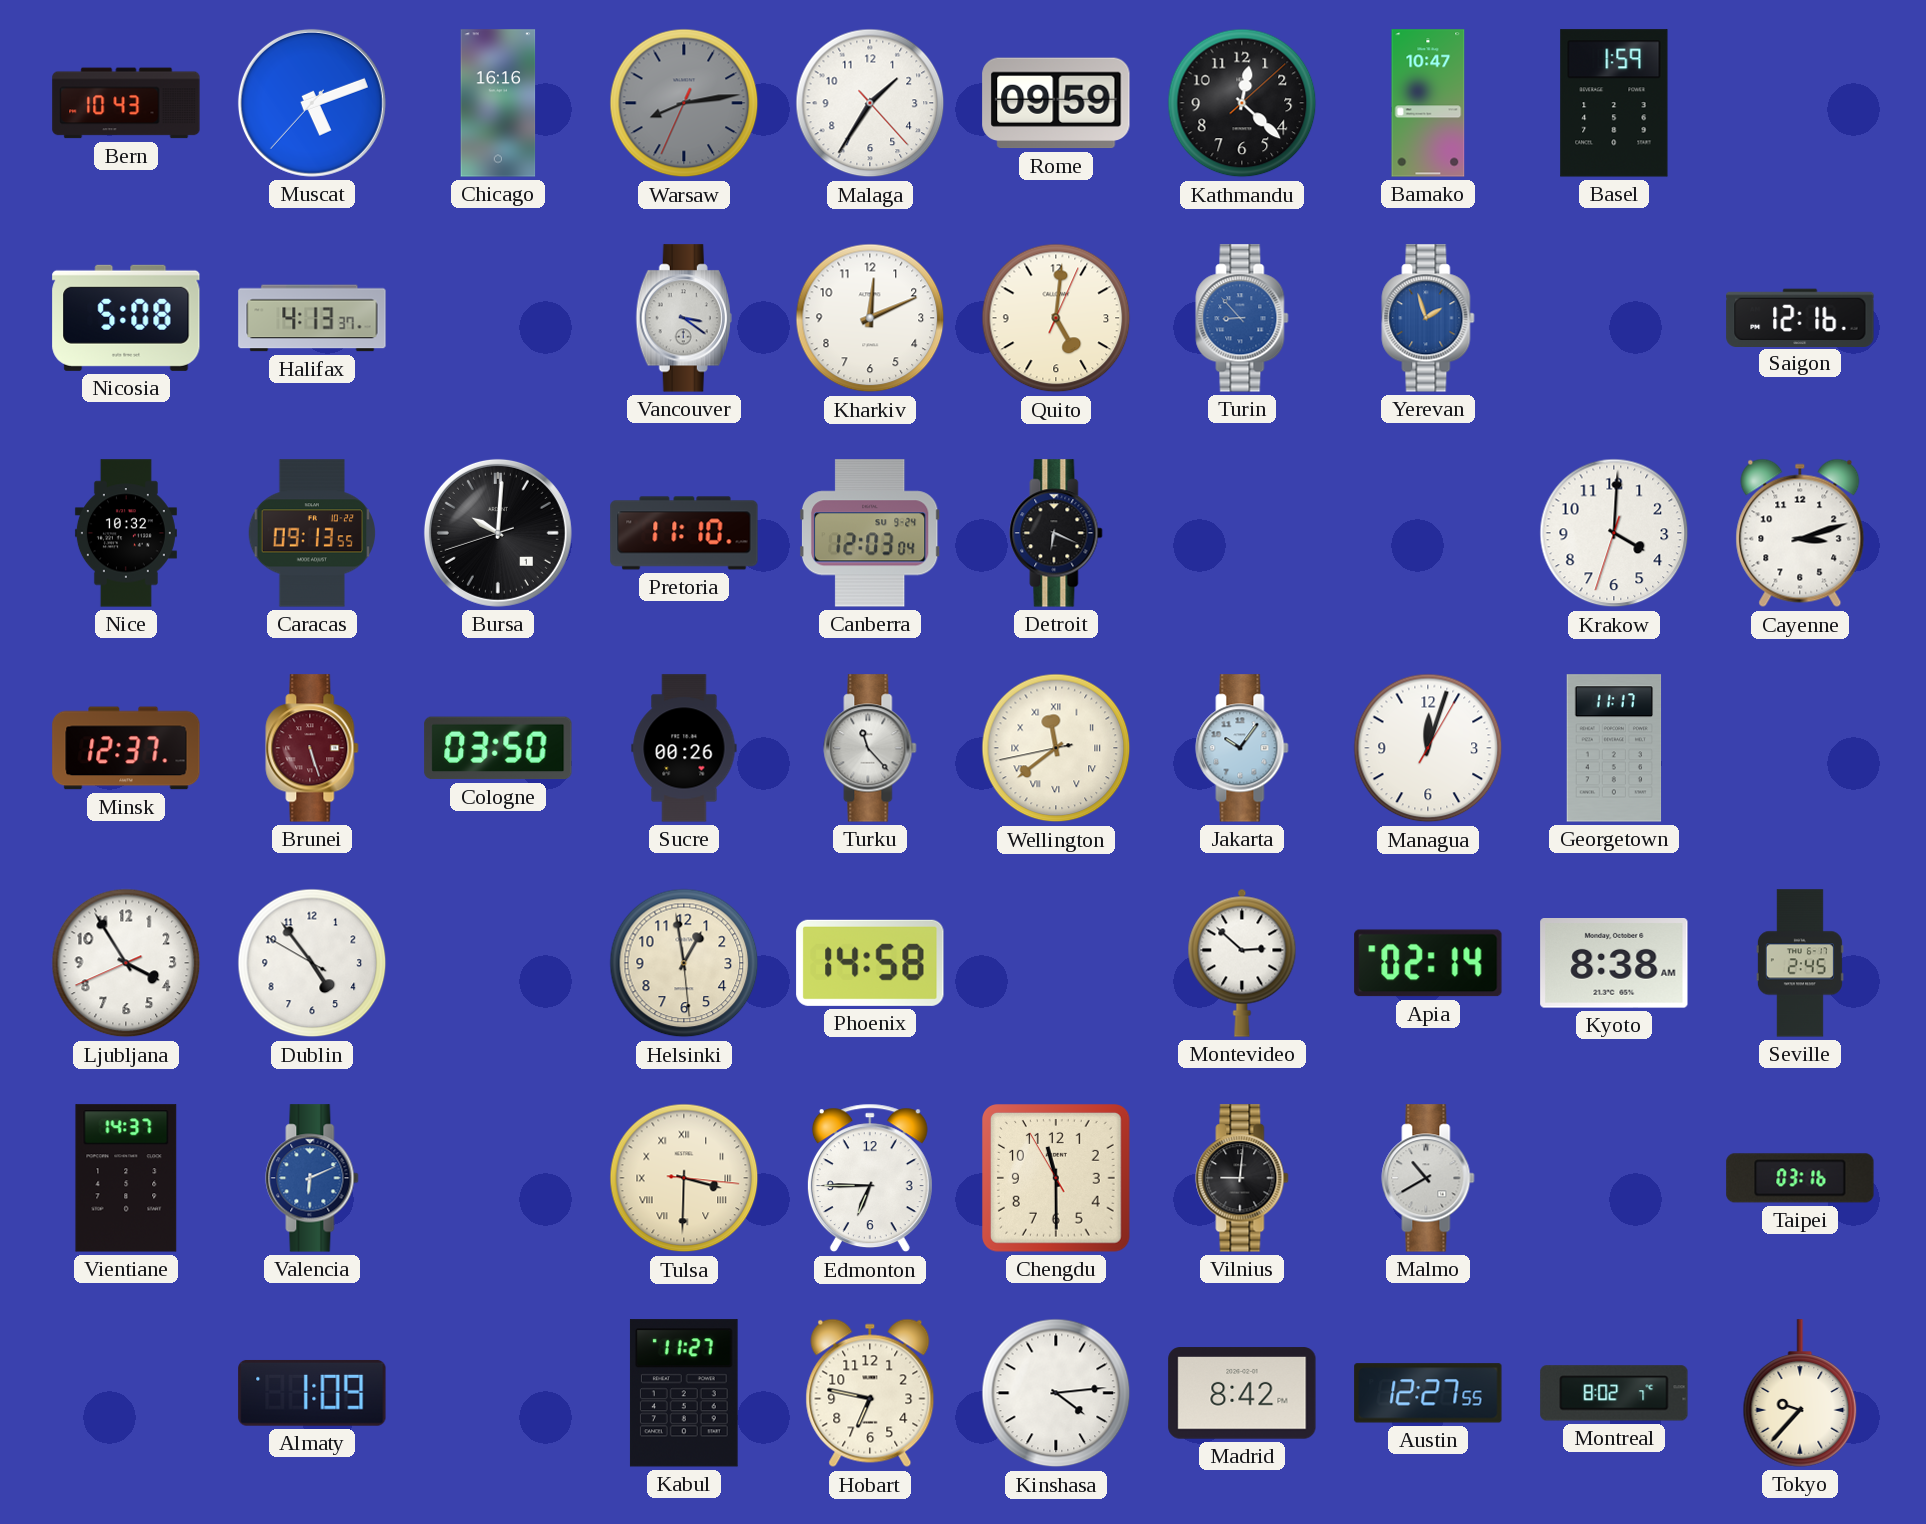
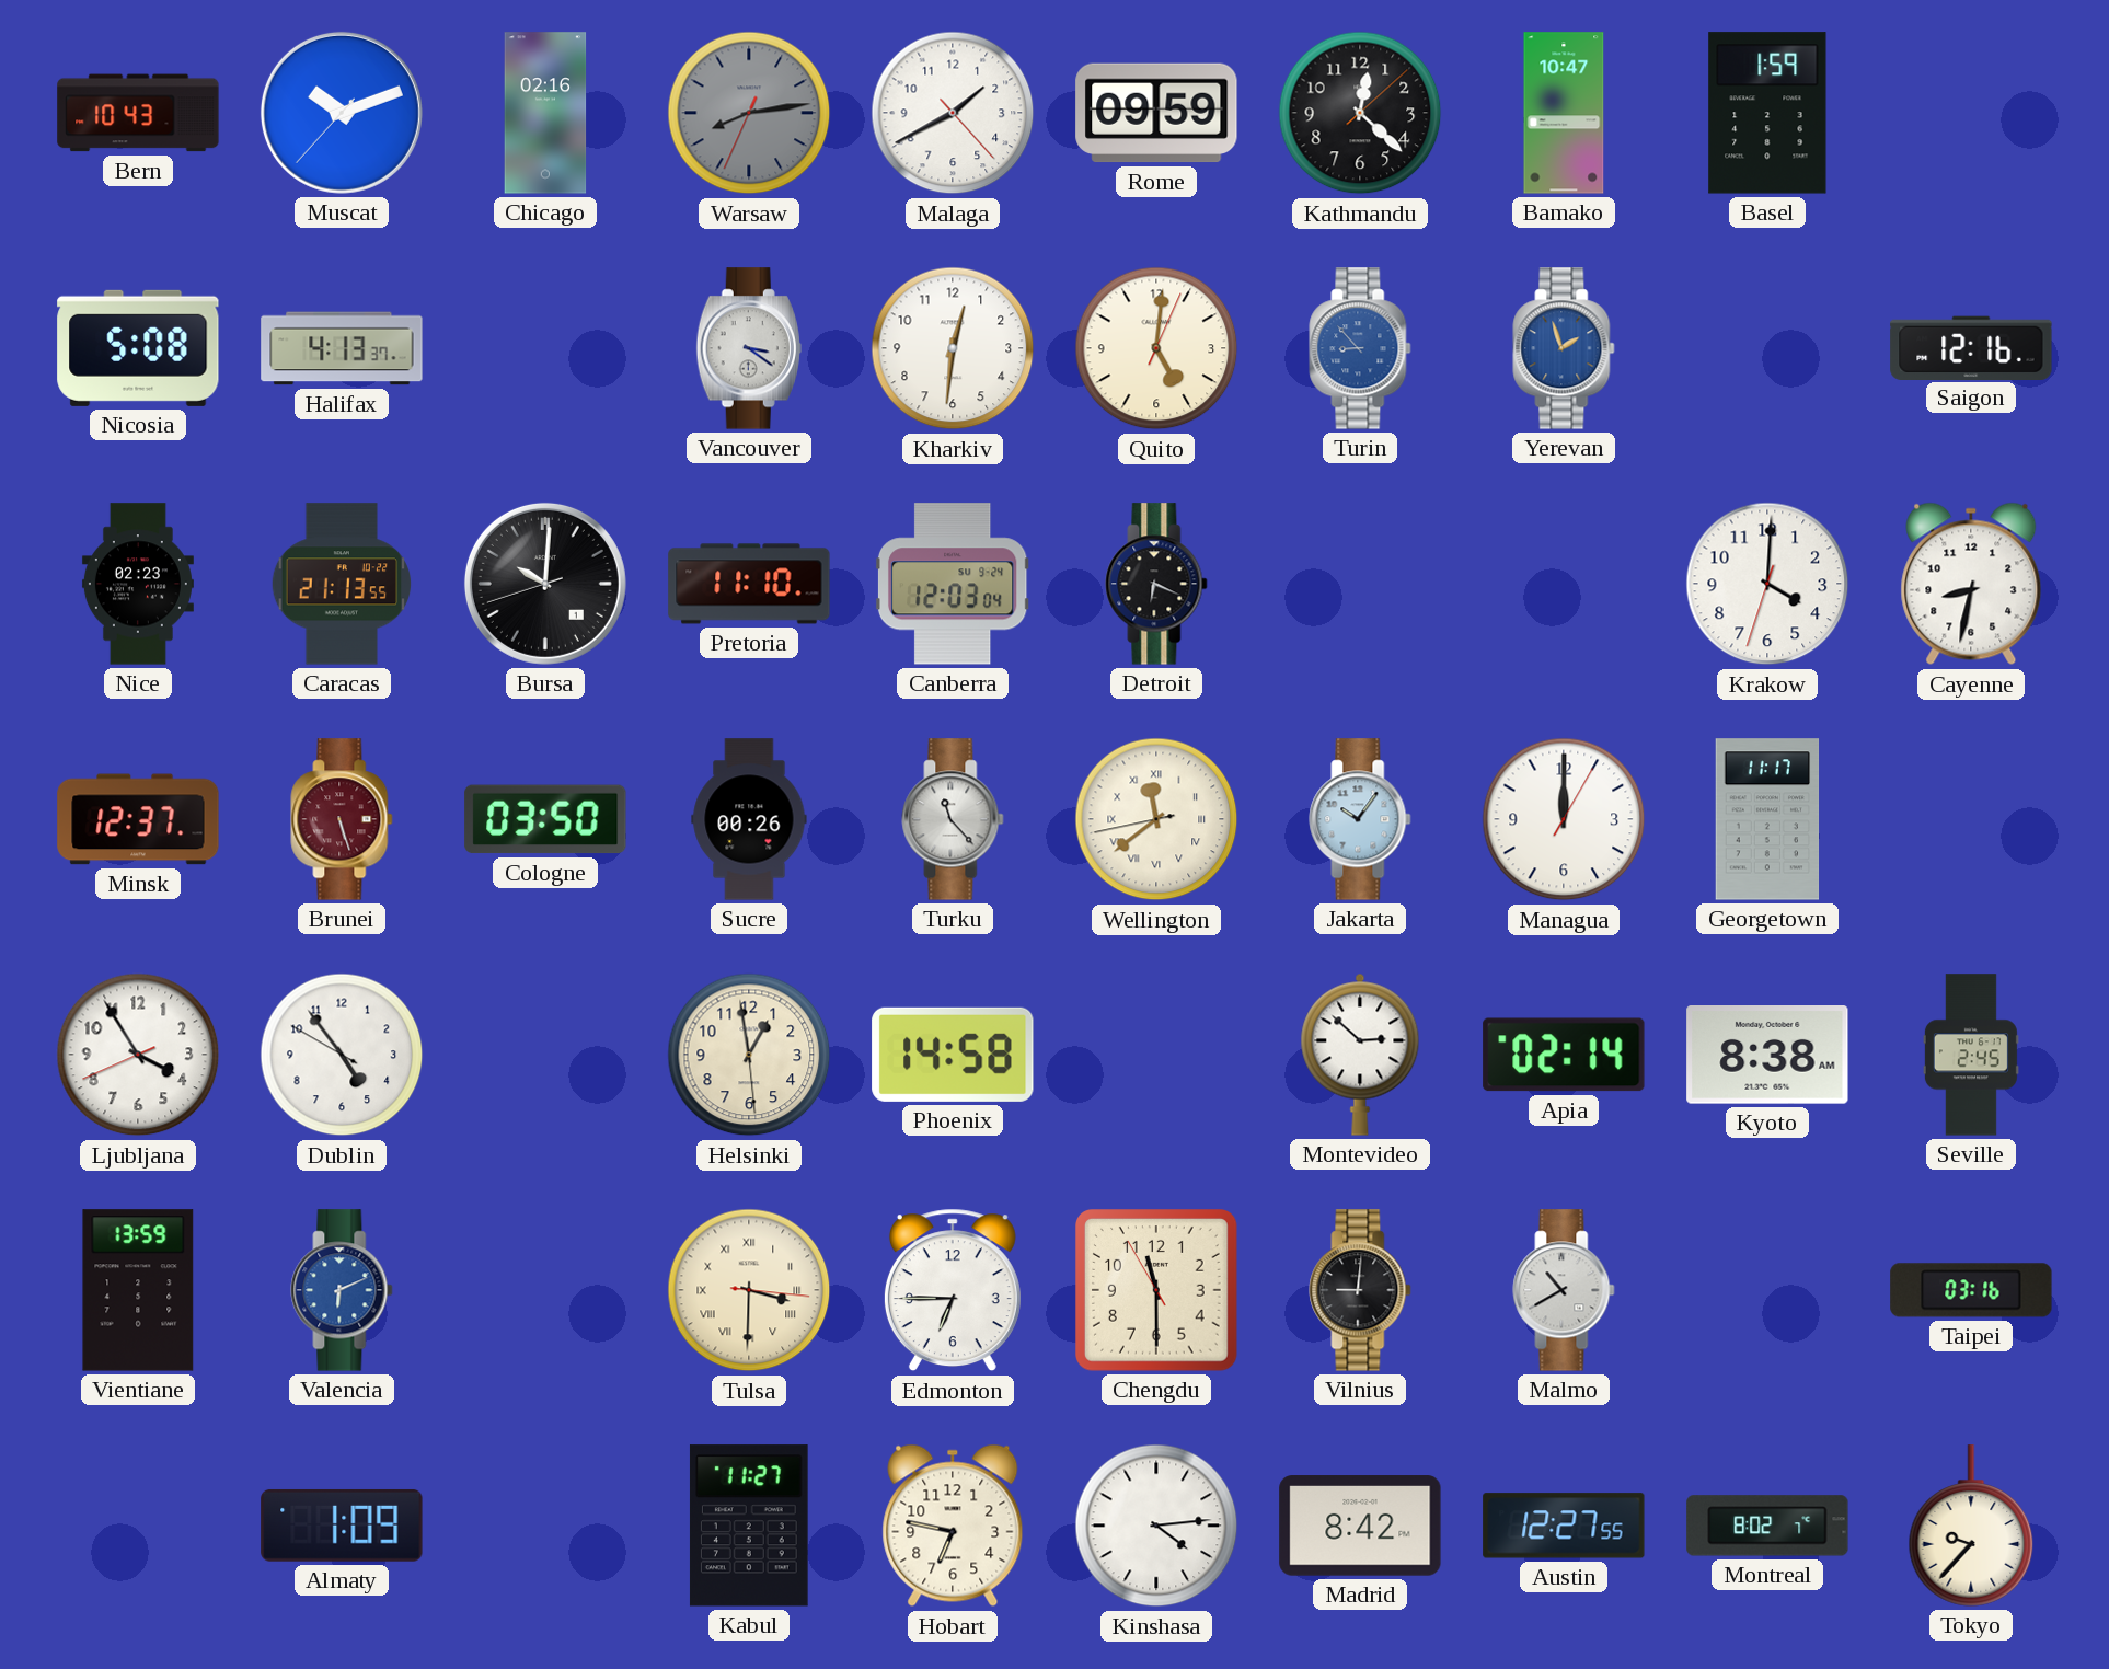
Muscat: 5:11 -> 10:11
Chicago: 16:16 -> 02:16
Malaga: 1:35 -> 1:40
Kharkiv: 12:11 -> 12:31
Nice: 10:32 -> 02:23
Caracas: 09:13 -> 21:13
Cayenne: 3:12 -> 8:32
Managua: 12:03 -> 12:00
Vientiane: 14:37 -> 13:59
